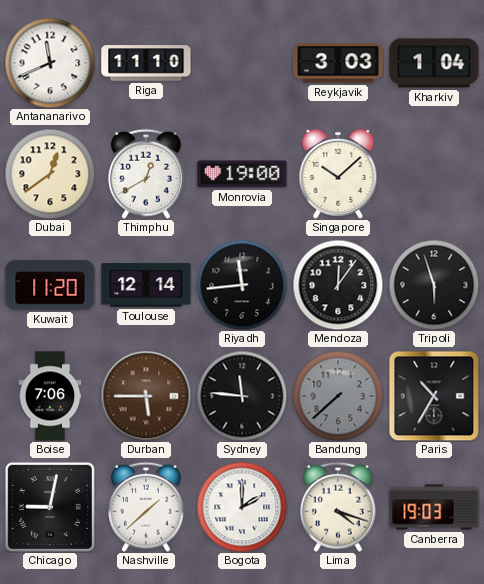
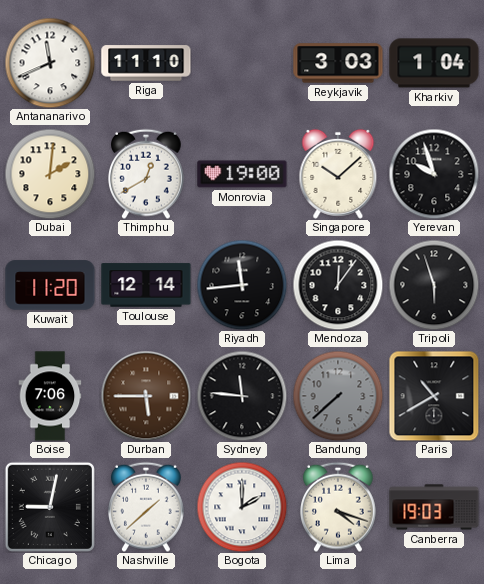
Dubai: 12:39 -> 2:01
Yerevan: none -> 9:57
Paris: 10:35 -> 10:40
